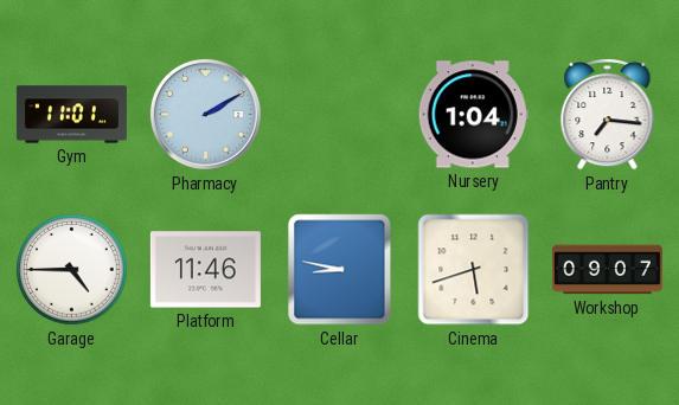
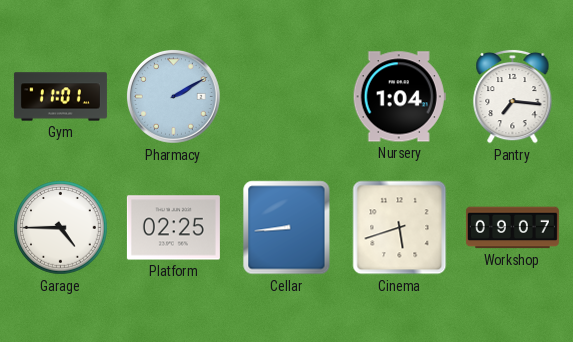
Platform: 11:46 -> 02:25
Cellar: 8:47 -> 8:44
